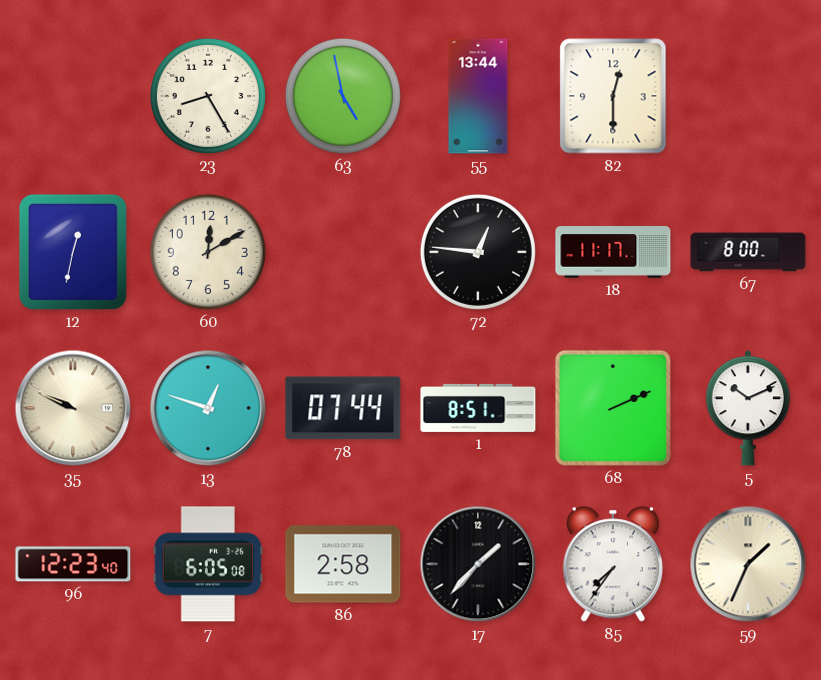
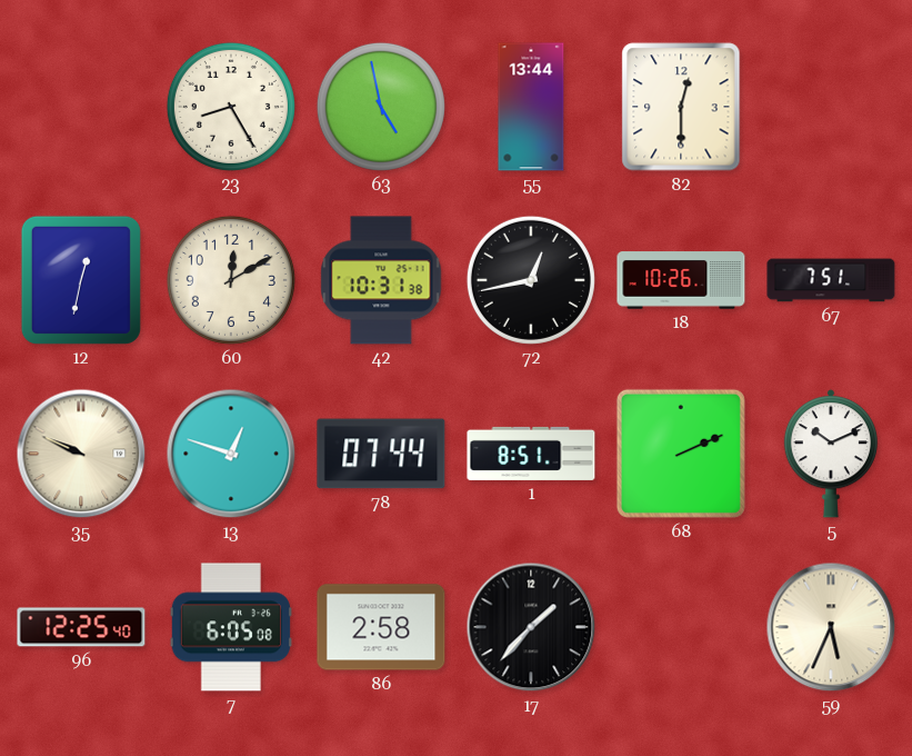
42: none -> 10:31
72: 12:46 -> 12:43
18: 11:17 -> 10:26
67: 8:00 -> 7:51
96: 12:23 -> 12:25
85: 7:36 -> none
59: 1:34 -> 5:34
